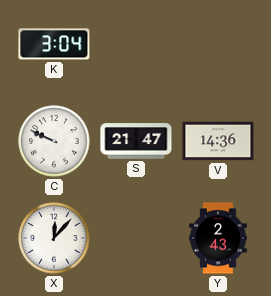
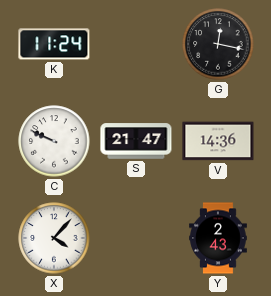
K: 3:04 -> 11:24
G: none -> 12:17
X: 12:07 -> 4:07
